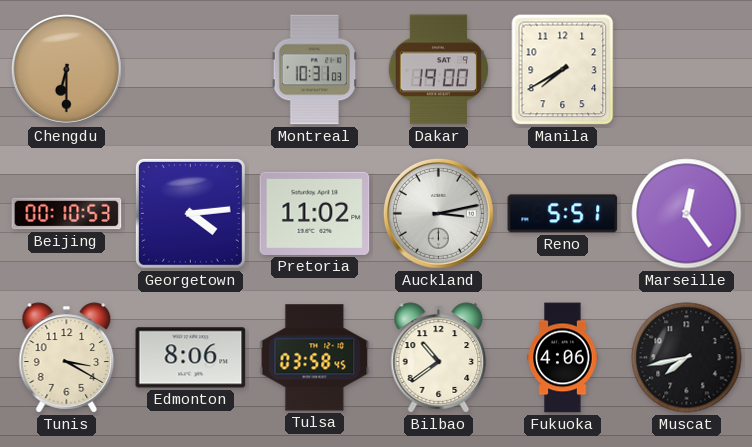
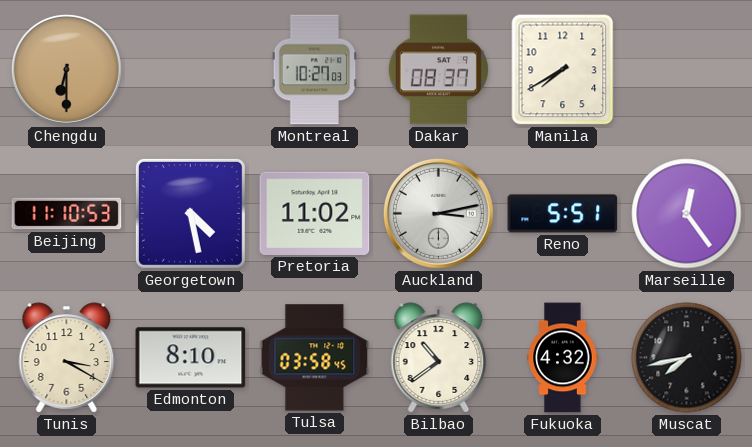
Montreal: 10:31 -> 10:27
Dakar: 19:00 -> 08:37
Beijing: 00:10 -> 11:10
Georgetown: 4:14 -> 4:28
Edmonton: 8:06 -> 8:10
Fukuoka: 4:06 -> 4:32
